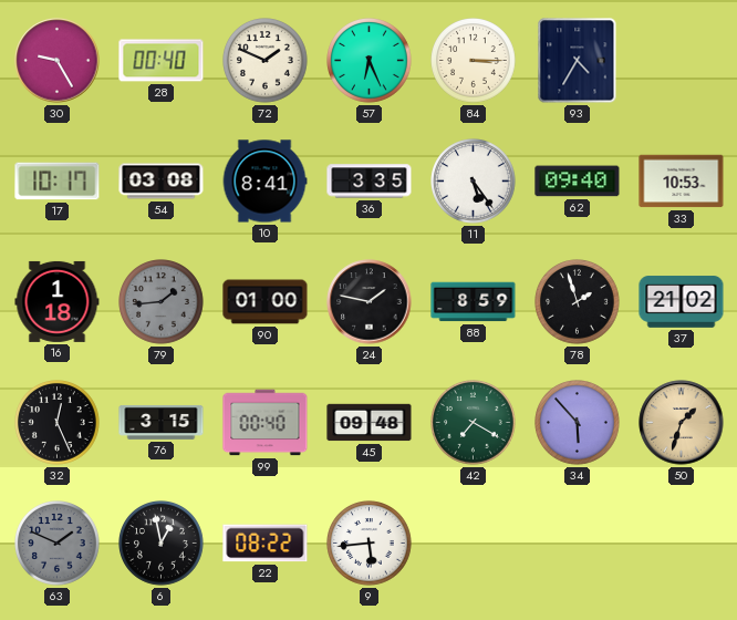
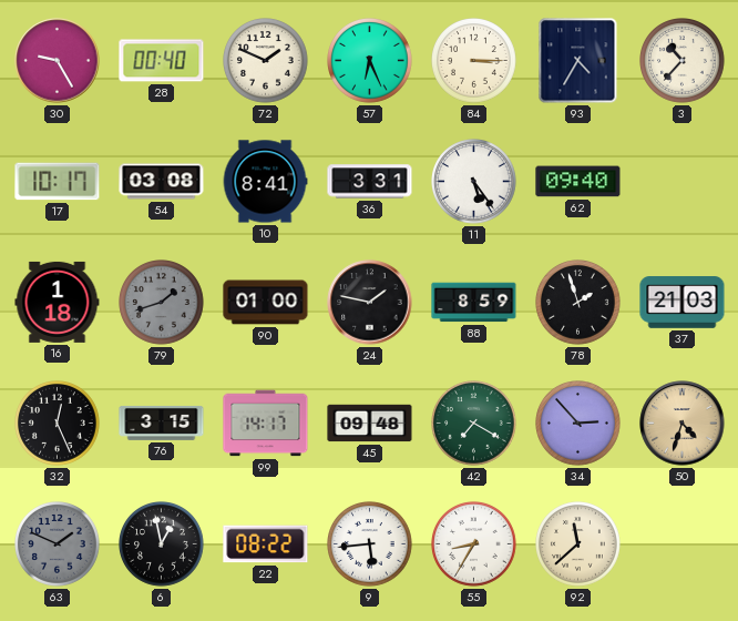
3: none -> 10:37
36: 3:35 -> 3:31
33: 10:53 -> none
79: 1:44 -> 1:42
37: 21:02 -> 21:03
99: 00:40 -> 14:17
34: 5:53 -> 2:53
50: 1:33 -> 4:33
55: none -> 8:35
92: none -> 11:38
